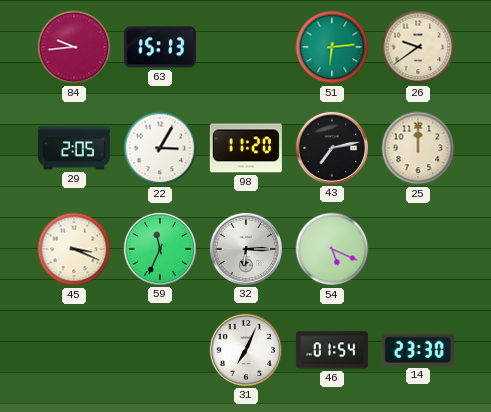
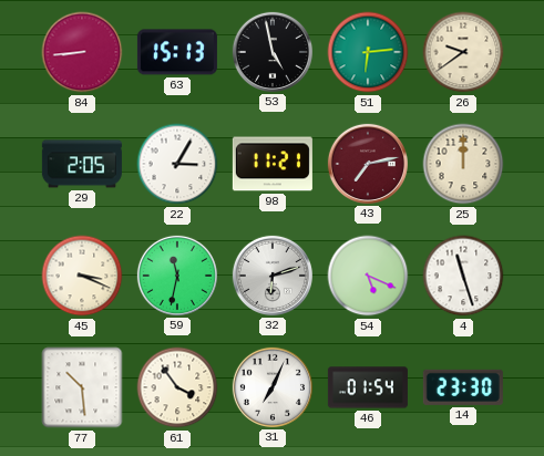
84: 9:44 -> 8:44
53: none -> 4:58
98: 11:20 -> 11:21
43 dial: black -> burgundy
59: 11:34 -> 11:32
32: 6:15 -> 6:12
4: none -> 11:27
77: none -> 10:29
61: none -> 3:54
